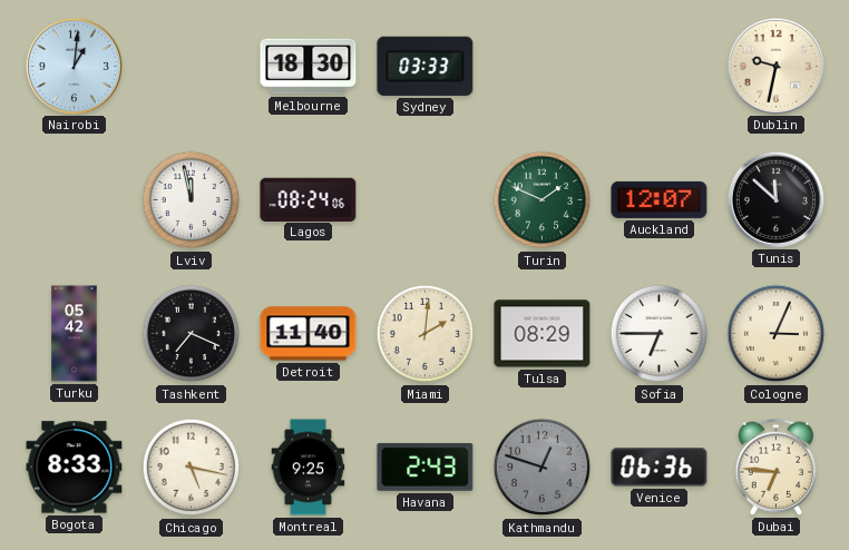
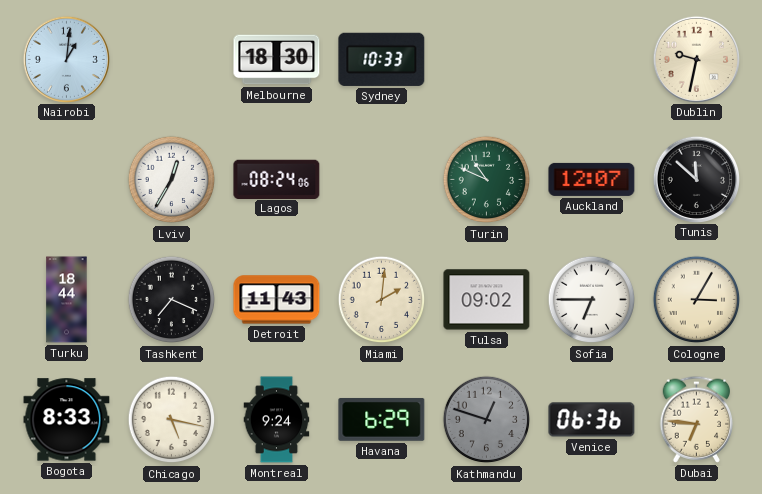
Sydney: 03:33 -> 10:33
Lviv: 11:58 -> 12:35
Turin: 1:49 -> 10:49
Turku: 05:42 -> 18:44
Detroit: 11:40 -> 11:43
Tulsa: 08:29 -> 09:02
Cologne: 3:04 -> 3:05
Montreal: 9:25 -> 9:24
Havana: 2:43 -> 6:29
